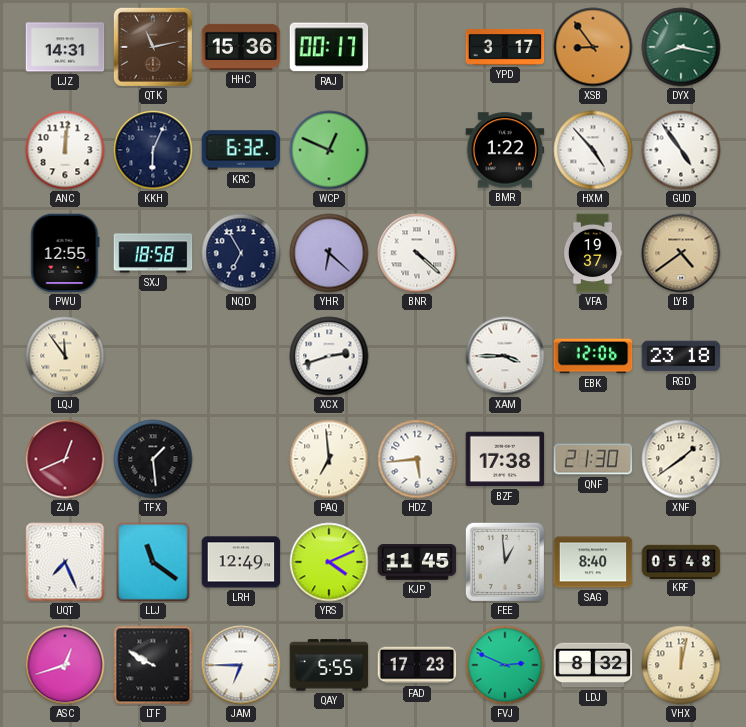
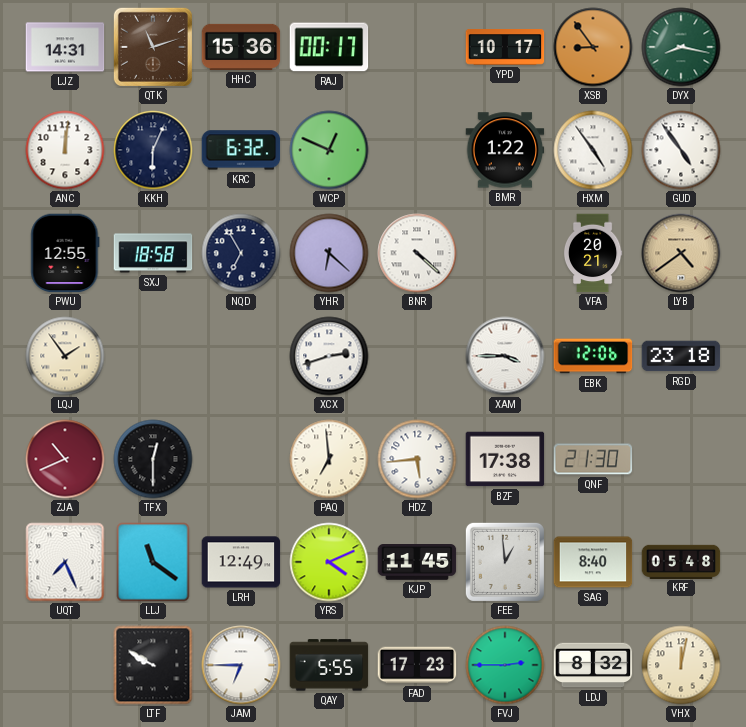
QTK: 11:13 -> 11:12
YPD: 3:17 -> 10:17
HXM: 4:53 -> 4:54
VFA: 19:37 -> 20:21
LQJ: 11:54 -> 1:54
ZJA: 12:41 -> 10:41
TFX: 1:29 -> 12:30
XNF: 1:39 -> none
ASC: 12:42 -> none
FVJ: 2:49 -> 2:45
